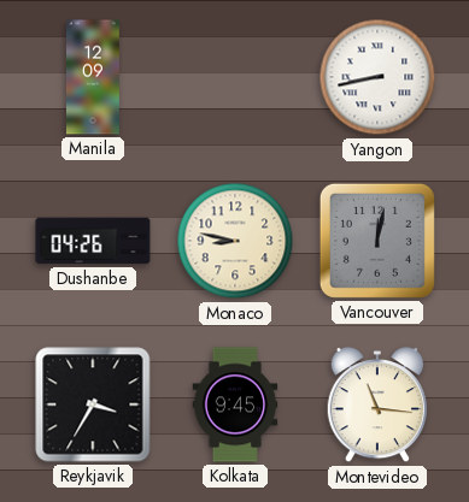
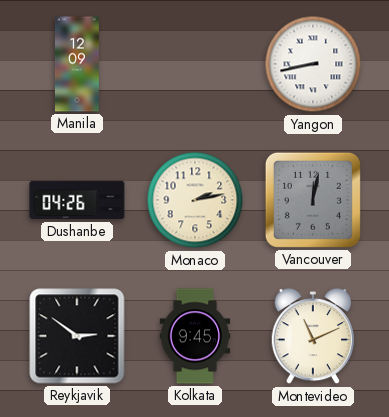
Monaco: 8:47 -> 2:13
Reykjavik: 3:35 -> 2:51
Montevideo: 11:16 -> 11:11
